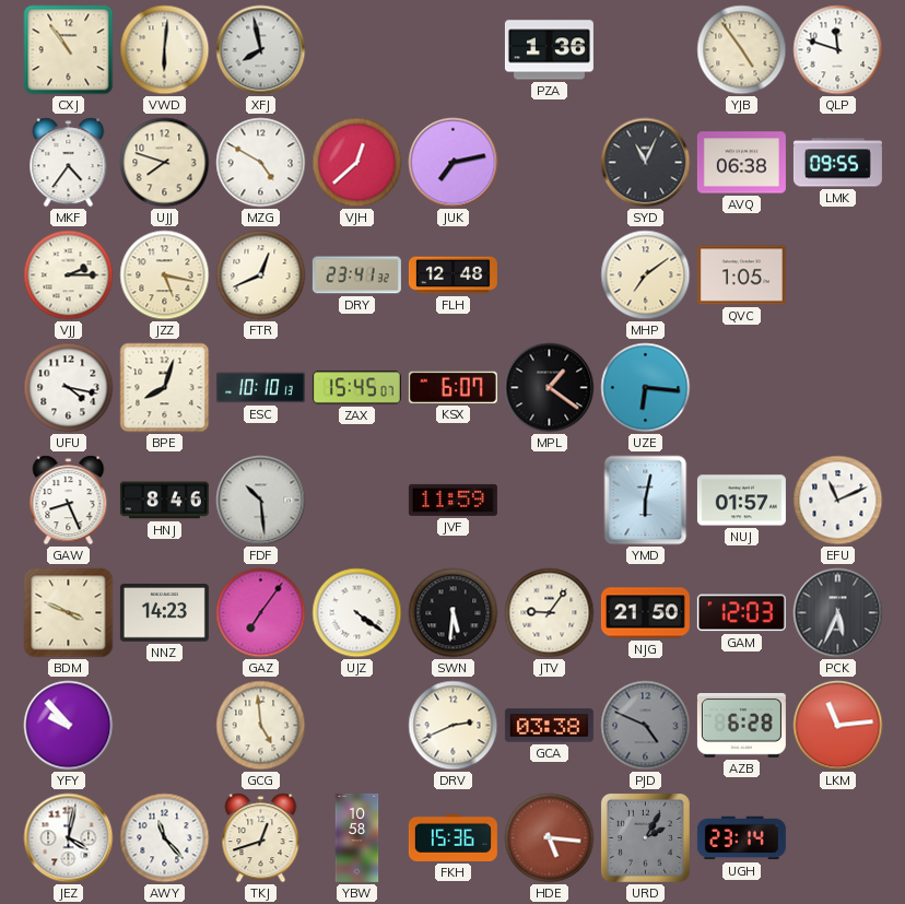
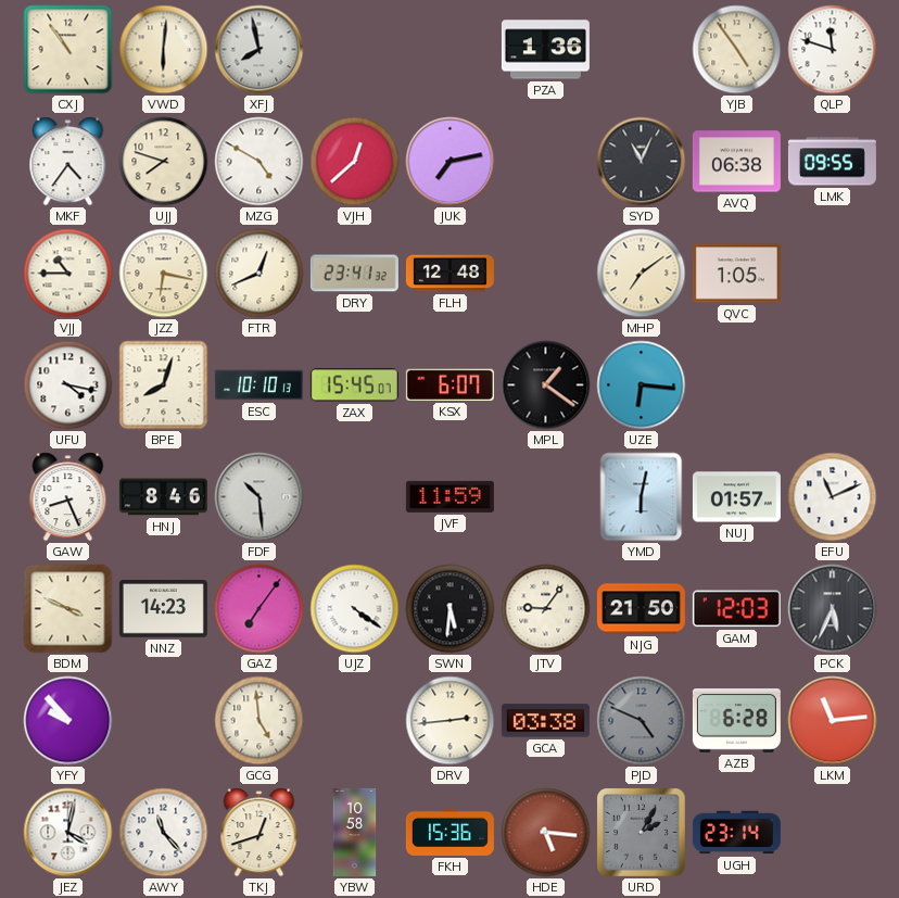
VJJ: 2:15 -> 10:45
JZZ: 5:17 -> 6:17
DRV: 2:41 -> 2:44
